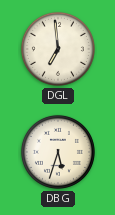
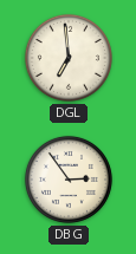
DBG: 5:33 -> 2:54
